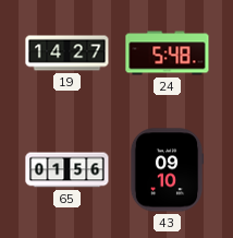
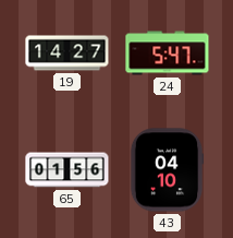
24: 5:48 -> 5:47
43: 09:10 -> 04:10
